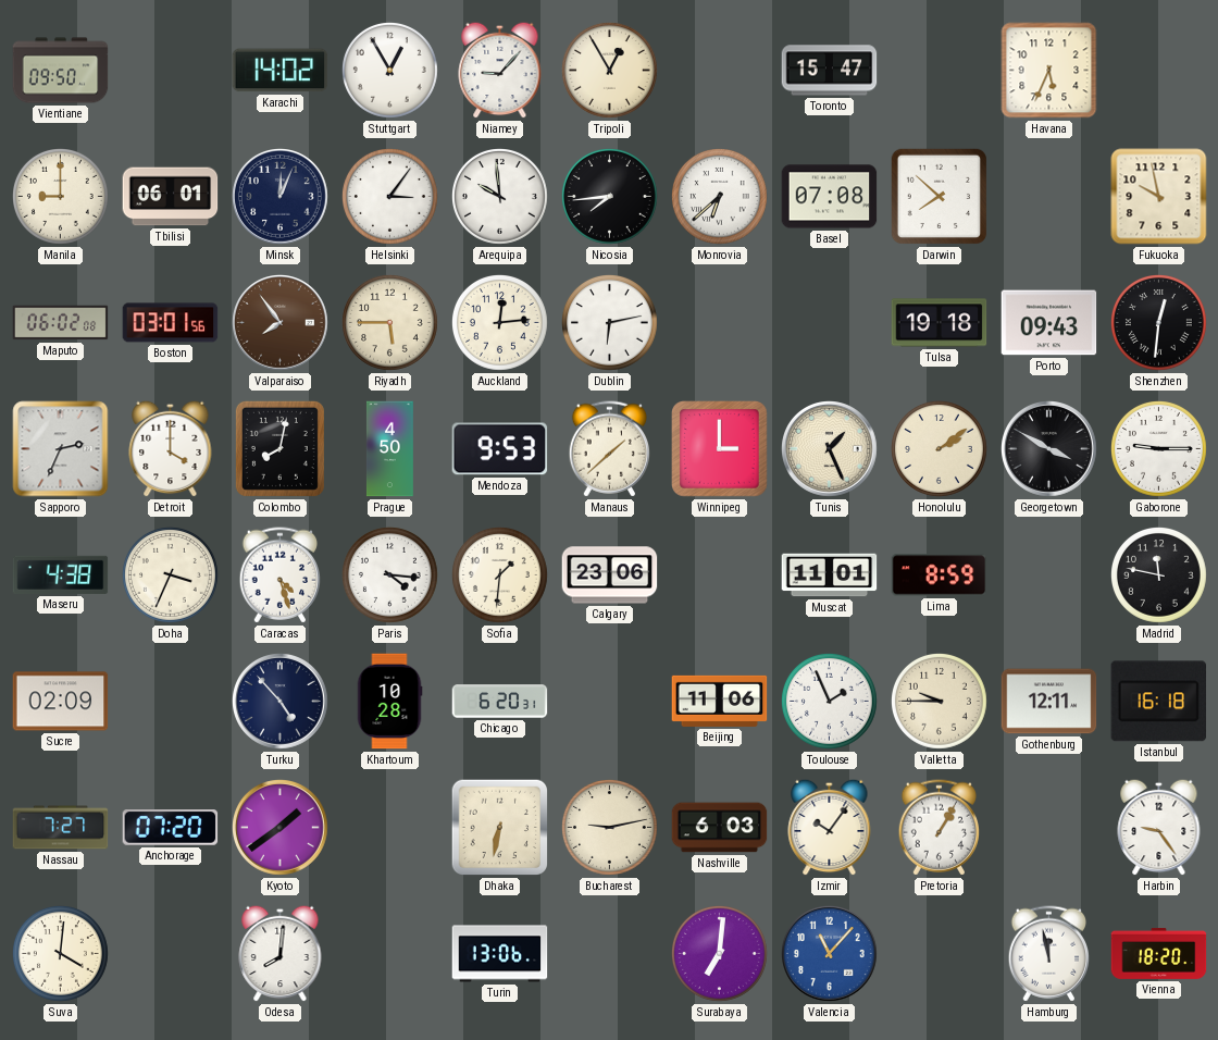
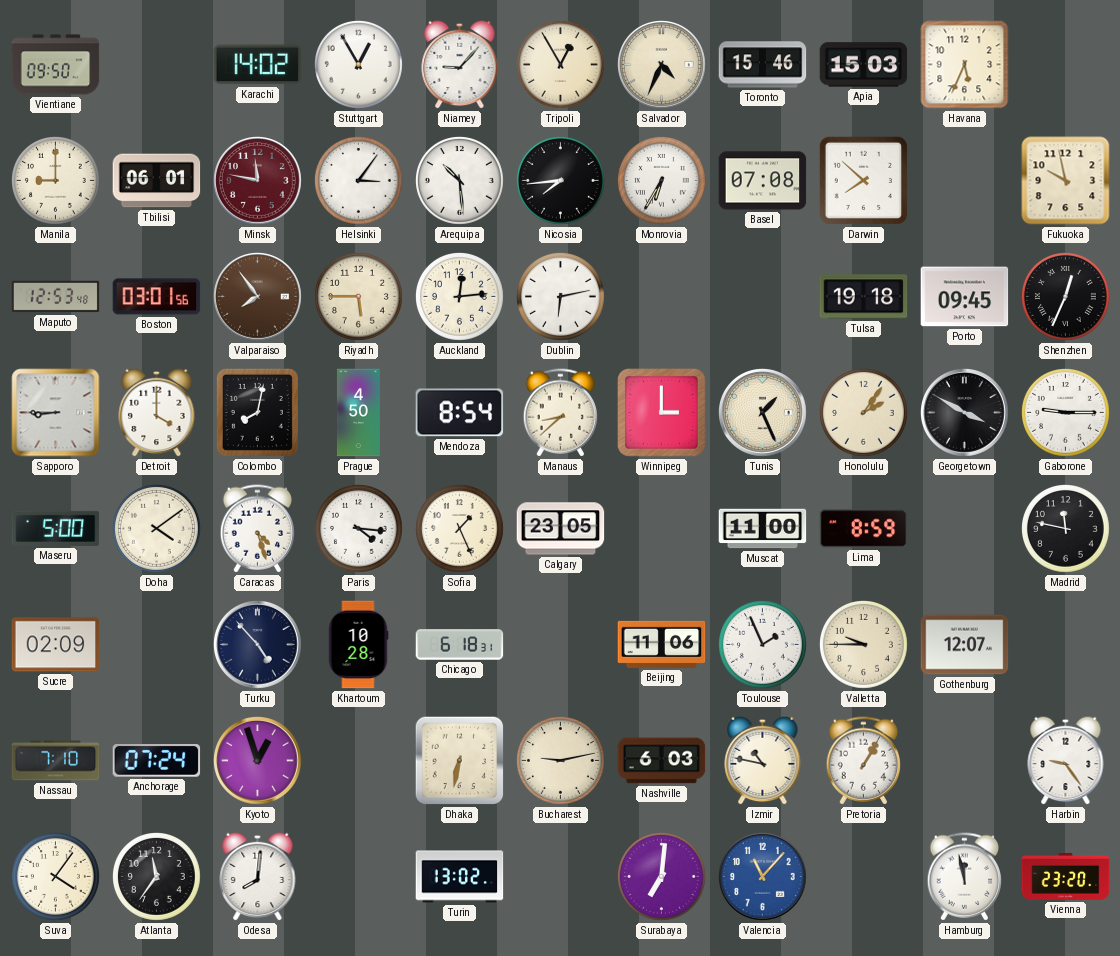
Salvador: none -> 4:34
Toronto: 15:47 -> 15:46
Apia: none -> 15:03
Minsk: 12:04 -> 11:47
Minsk dial: navy -> burgundy
Arequipa: 9:59 -> 10:29
Monrovia: 6:38 -> 6:35
Maputo: 06:02 -> 12:53
Porto: 09:43 -> 09:45
Shenzhen: 12:31 -> 12:34
Sapporo: 2:34 -> 8:45
Mendoza: 9:53 -> 8:54
Manaus: 1:38 -> 8:38
Honolulu: 2:09 -> 2:06
Maseru: 4:38 -> 5:00
Doha: 3:34 -> 4:09
Sofia: 1:31 -> 1:26
Calgary: 23:06 -> 23:05
Muscat: 11:01 -> 11:00
Chicago: 6:20 -> 6:18
Gothenburg: 12:11 -> 12:07
Istanbul: 16:18 -> none
Nassau: 7:27 -> 7:10
Anchorage: 07:20 -> 07:24
Kyoto: 1:39 -> 12:57
Izmir: 10:06 -> 10:47
Suva: 4:01 -> 4:06
Atlanta: none -> 11:36
Turin: 13:06 -> 13:02
Vienna: 18:20 -> 23:20
